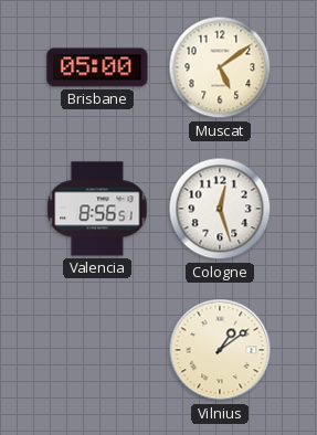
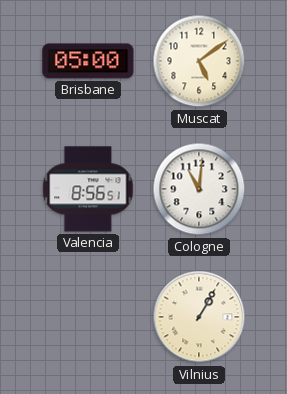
Cologne: 12:27 -> 11:01
Vilnius: 1:09 -> 1:05
